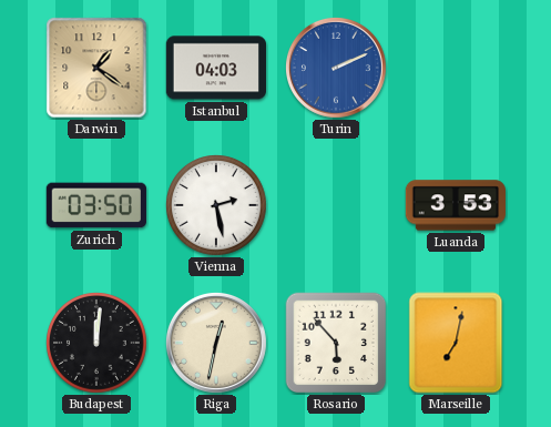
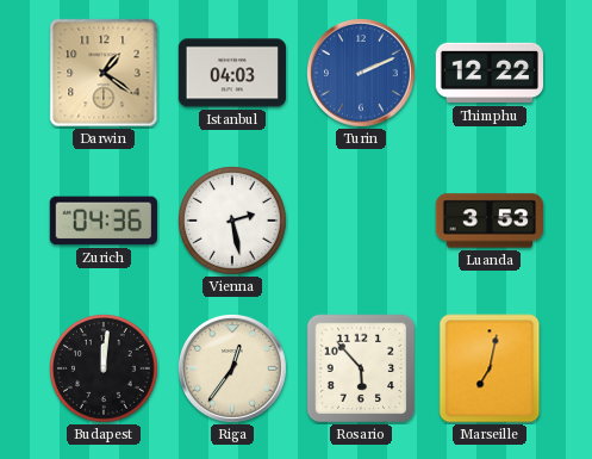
Thimphu: none -> 12:22
Zurich: 03:50 -> 04:36
Riga: 12:32 -> 12:36
